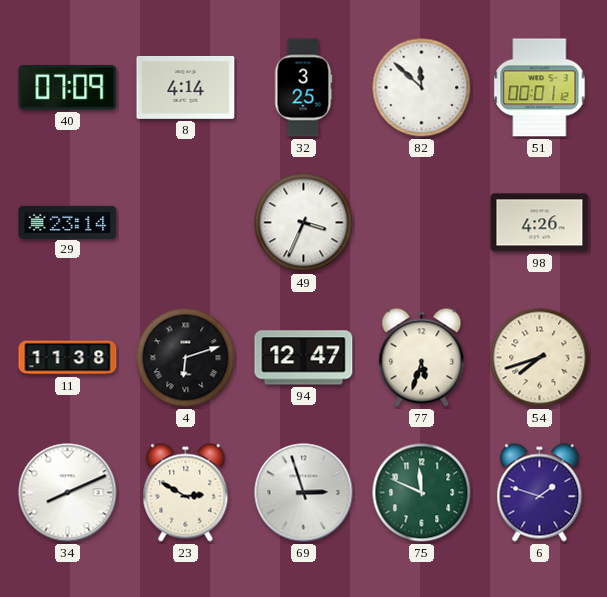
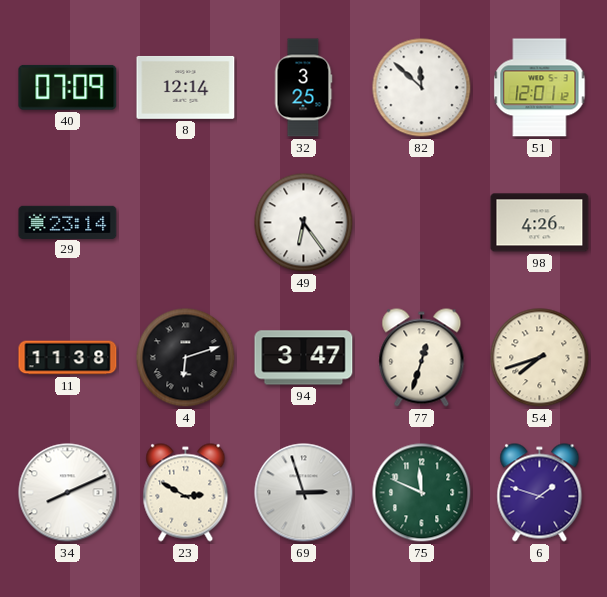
8: 4:14 -> 12:14
51: 00:01 -> 12:01
49: 3:34 -> 6:24
94: 12:47 -> 3:47
77: 5:33 -> 12:33
